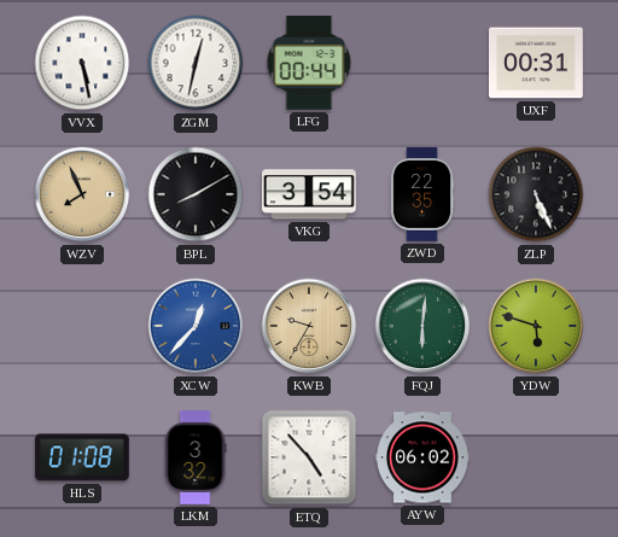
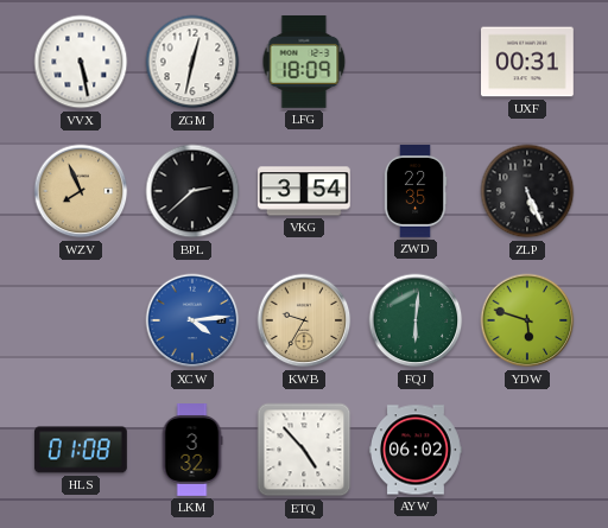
LFG: 00:44 -> 18:09
BPL: 8:10 -> 2:38
XCW: 12:37 -> 4:14
